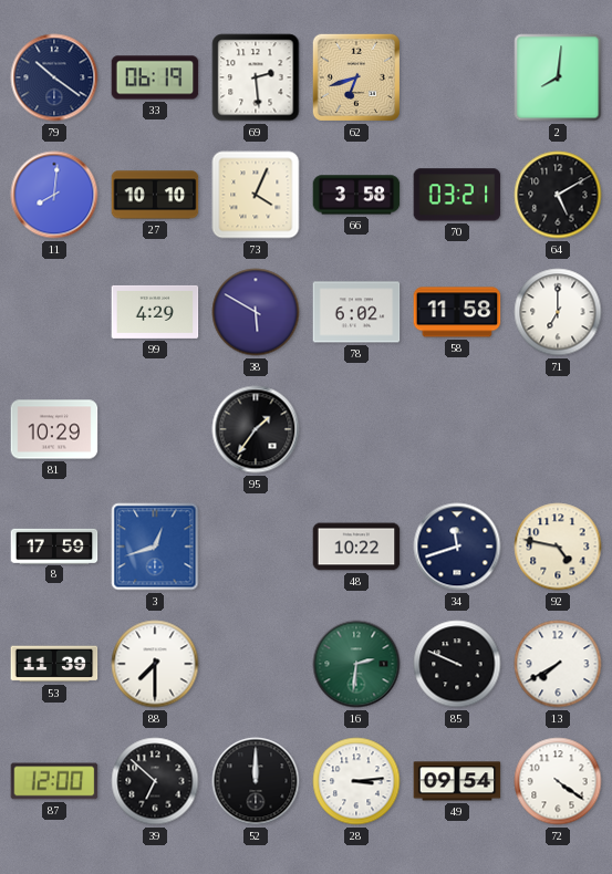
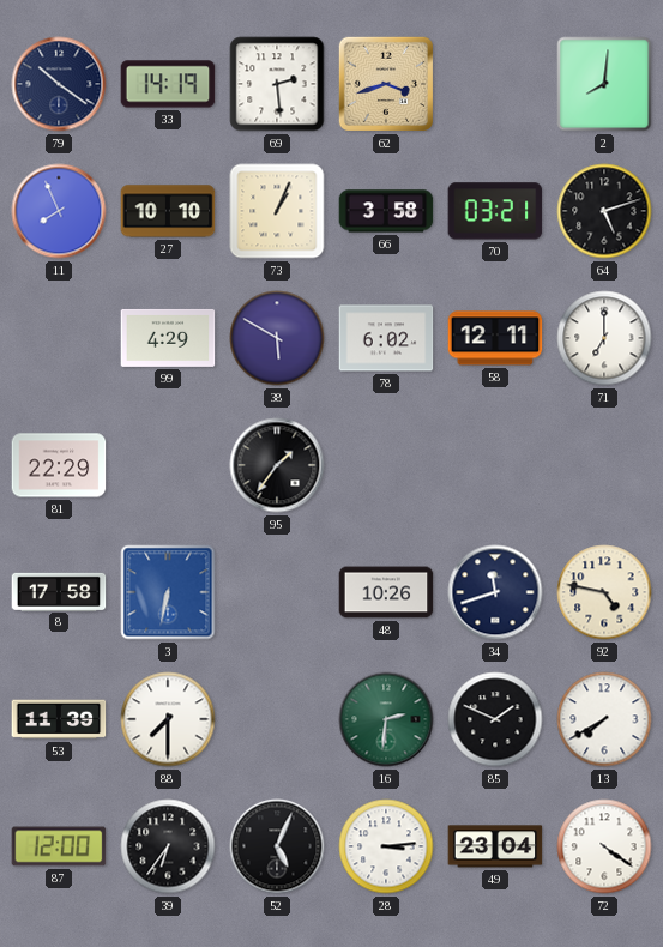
33: 06:19 -> 14:19
62: 6:42 -> 3:42
11: 8:01 -> 7:56
73: 4:04 -> 1:04
64: 5:10 -> 5:12
58: 11:58 -> 12:11
81: 10:29 -> 22:29
8: 17:59 -> 17:58
3: 12:42 -> 6:32
48: 10:22 -> 10:26
85: 9:49 -> 1:49
39: 6:52 -> 6:36
52: 12:00 -> 5:04
49: 09:54 -> 23:04
